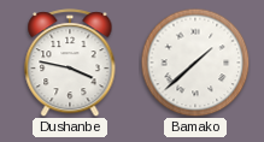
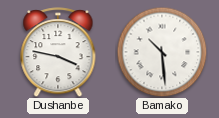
Bamako: 1:38 -> 10:29
